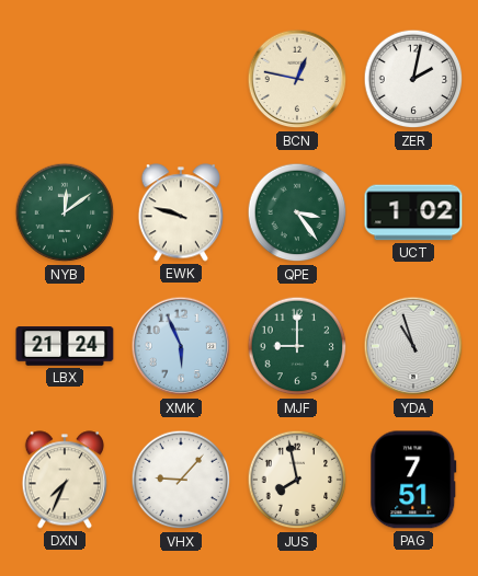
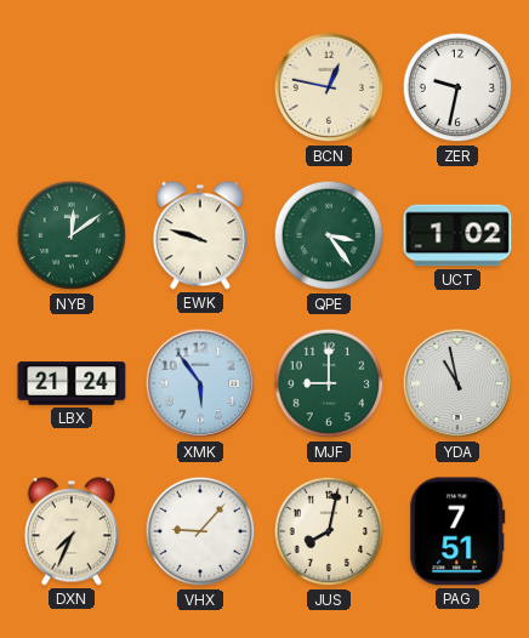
ZER: 2:02 -> 9:32
XMK: 5:56 -> 5:54
YDA: 10:57 -> 10:58
JUS: 7:58 -> 8:02
